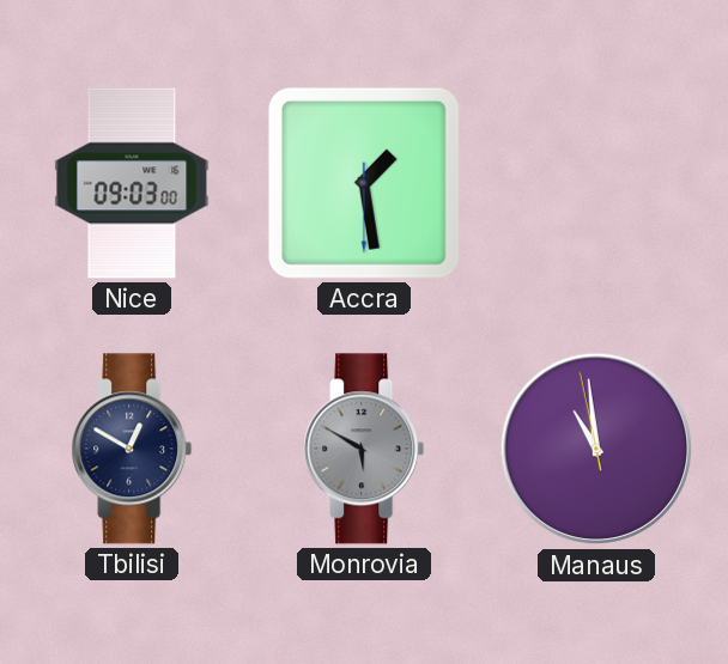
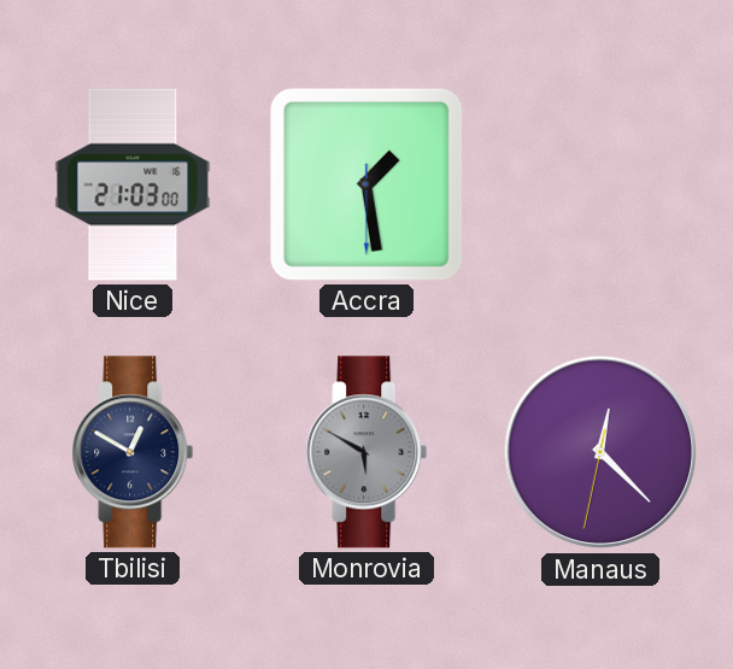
Nice: 09:03 -> 21:03
Manaus: 10:58 -> 12:22
